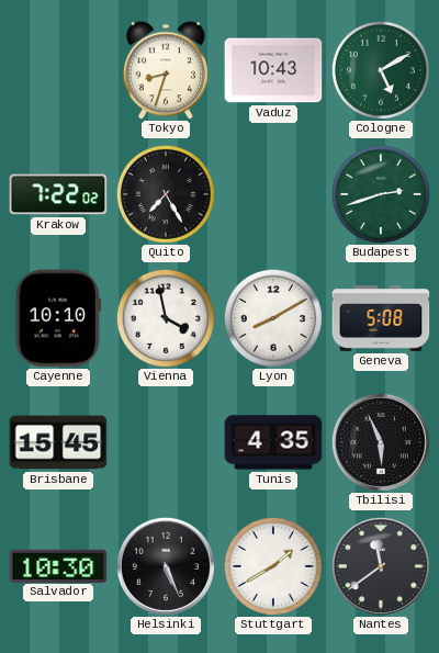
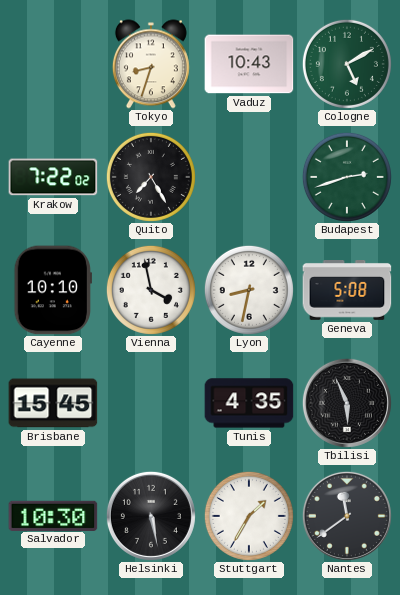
Lyon: 8:10 -> 8:32
Helsinki: 5:26 -> 5:28
Stuttgart: 1:40 -> 1:35
